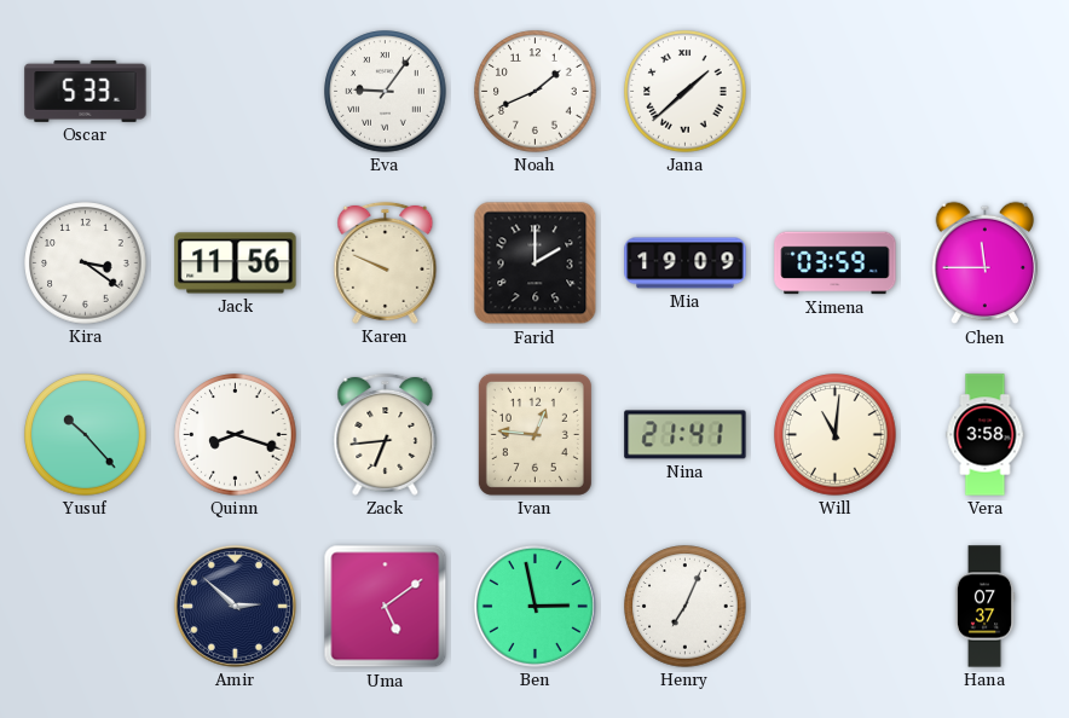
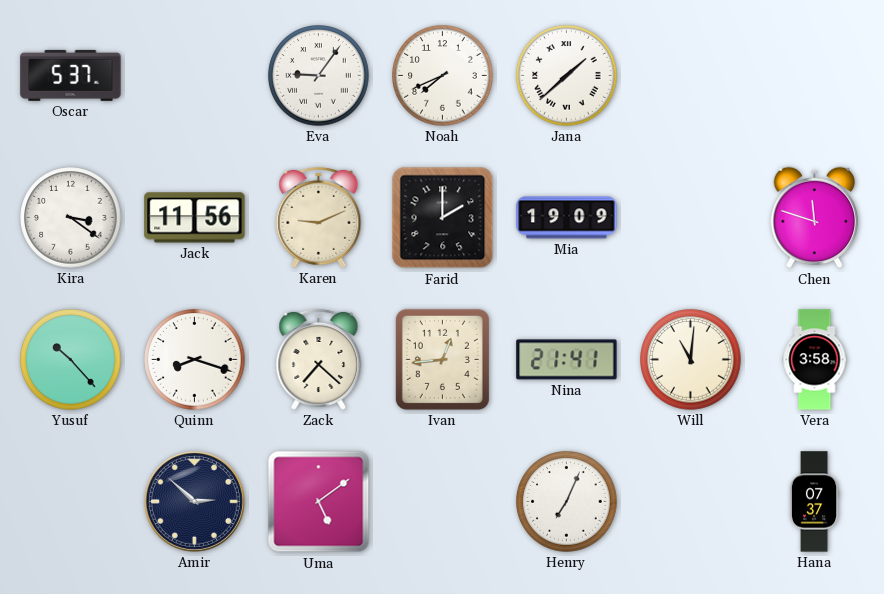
Oscar: 5:33 -> 5:37
Noah: 1:41 -> 7:41
Karen: 9:49 -> 9:11
Ximena: 03:59 -> none
Chen: 11:45 -> 11:48
Zack: 6:44 -> 7:22
Ivan: 12:46 -> 12:44
Ben: 2:58 -> none
